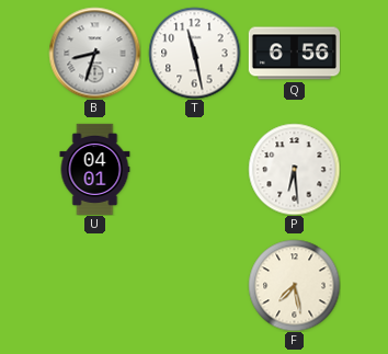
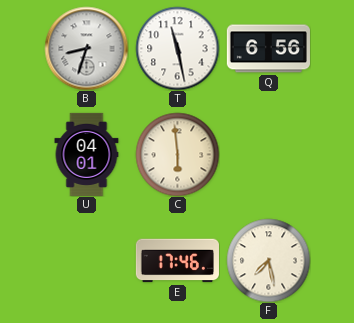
C: none -> 5:59
P: 6:29 -> none
E: none -> 17:46
